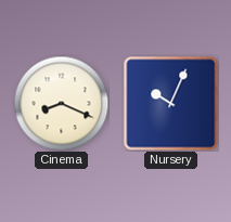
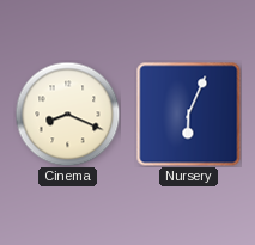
Nursery: 10:04 -> 6:04
